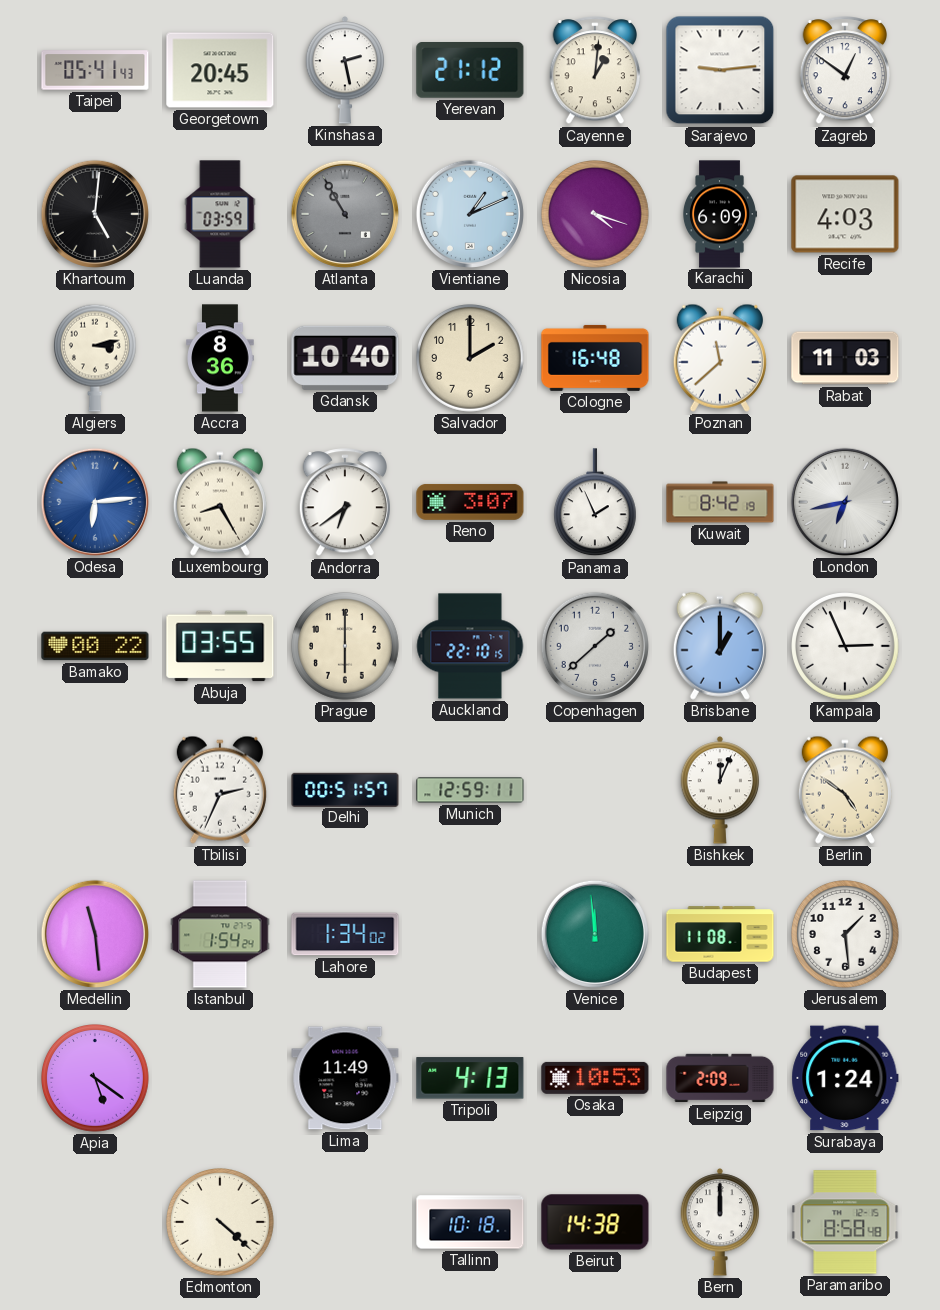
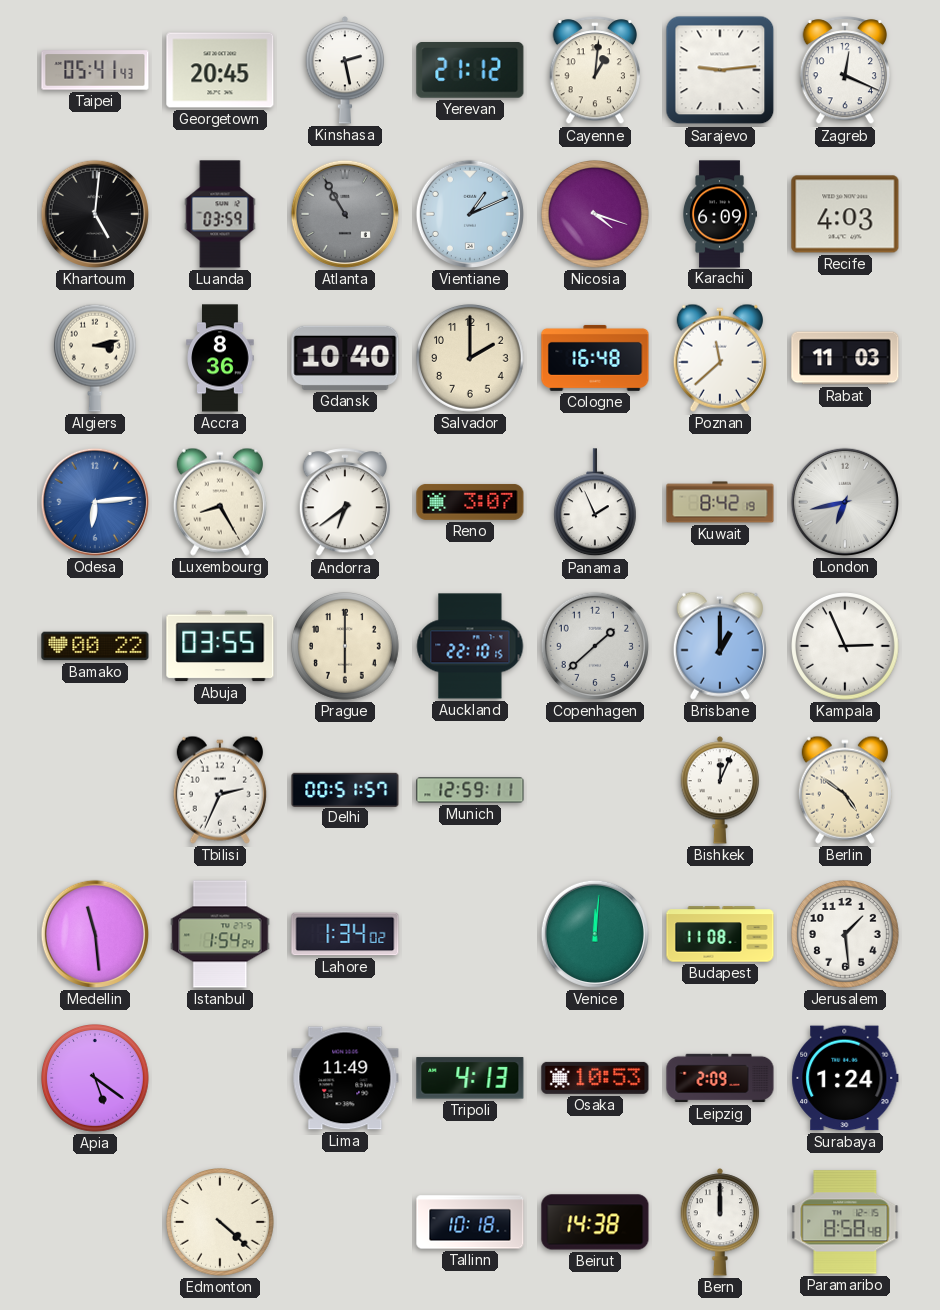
Zagreb: 12:51 -> 12:19
Venice: 11:59 -> 12:01
